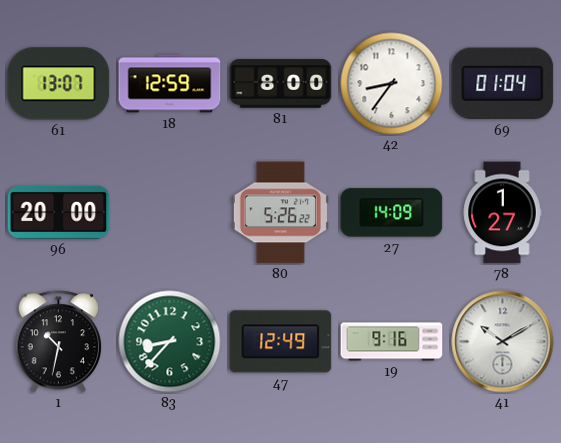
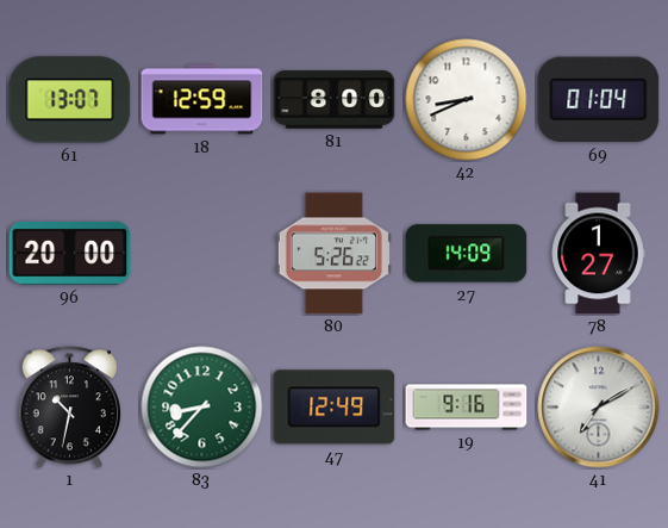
42: 8:36 -> 8:41
41: 10:10 -> 7:10
